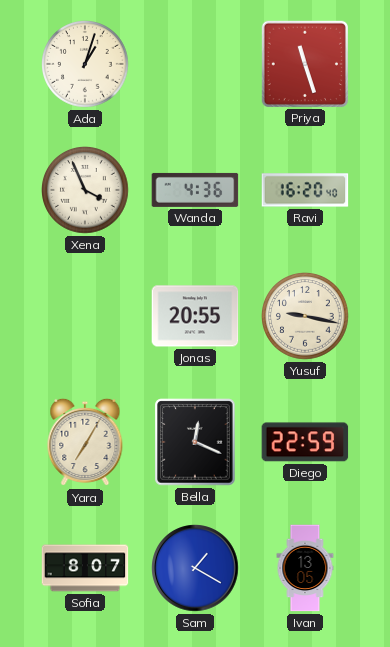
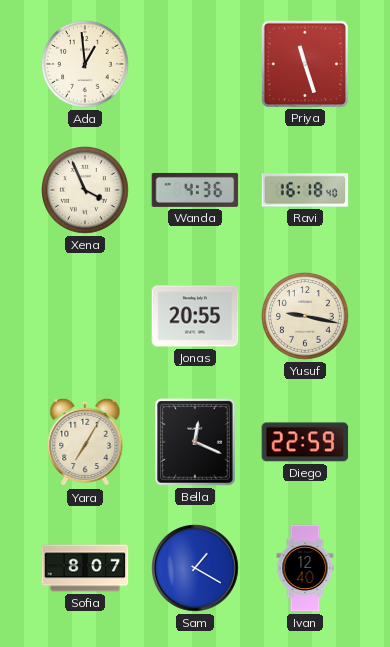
Ada: 1:03 -> 12:59
Ravi: 16:20 -> 16:18
Ivan: 13:05 -> 12:40
